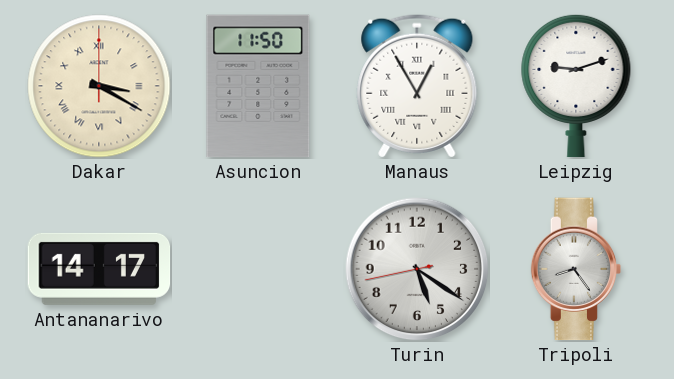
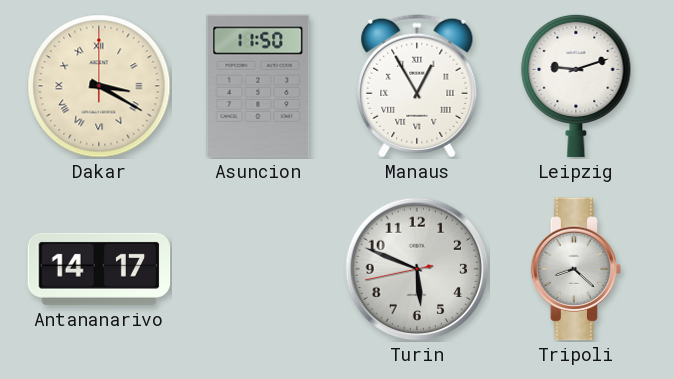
Turin: 5:20 -> 5:48
Tripoli: 8:24 -> 8:22
